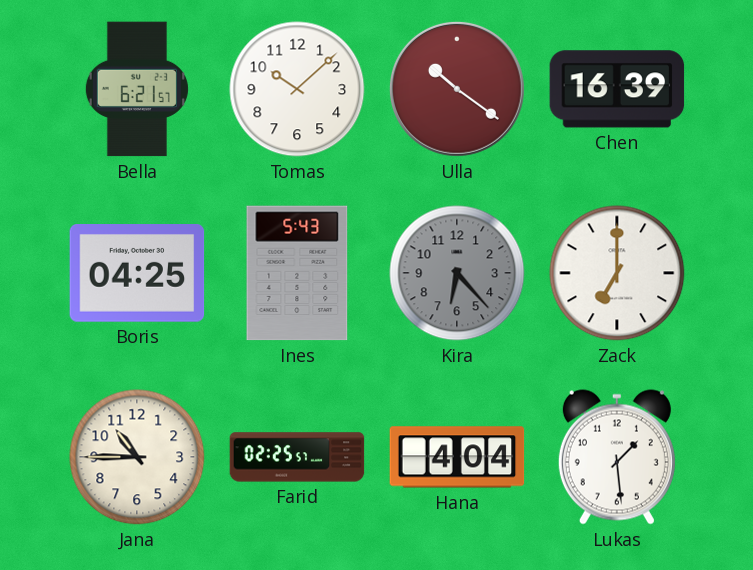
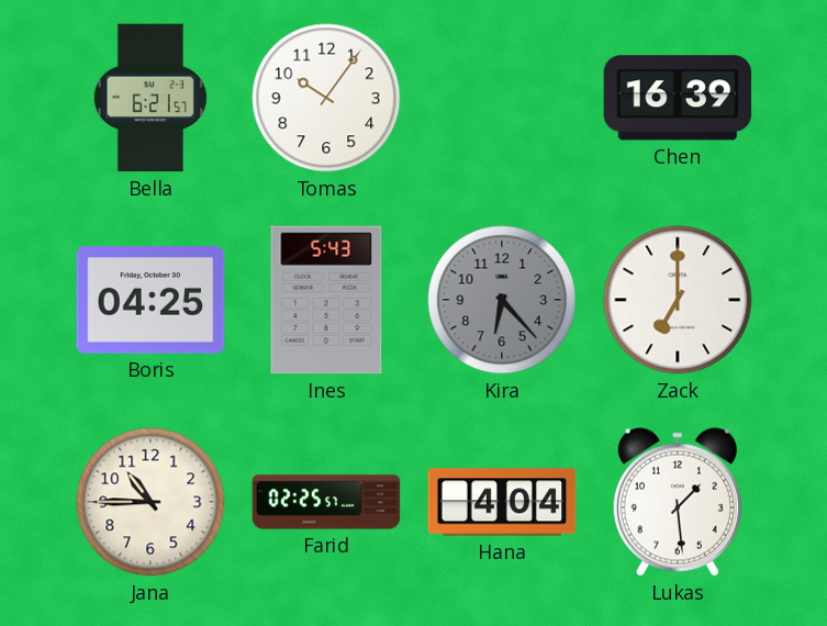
Tomas: 10:08 -> 10:06
Ulla: 10:21 -> none
